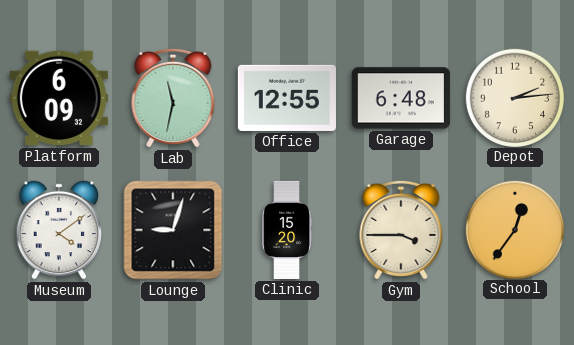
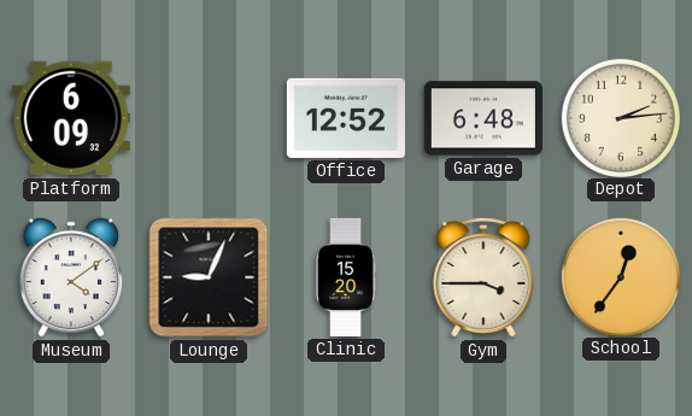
Lab: 11:32 -> none
Office: 12:55 -> 12:52
Lounge: 9:03 -> 9:04
